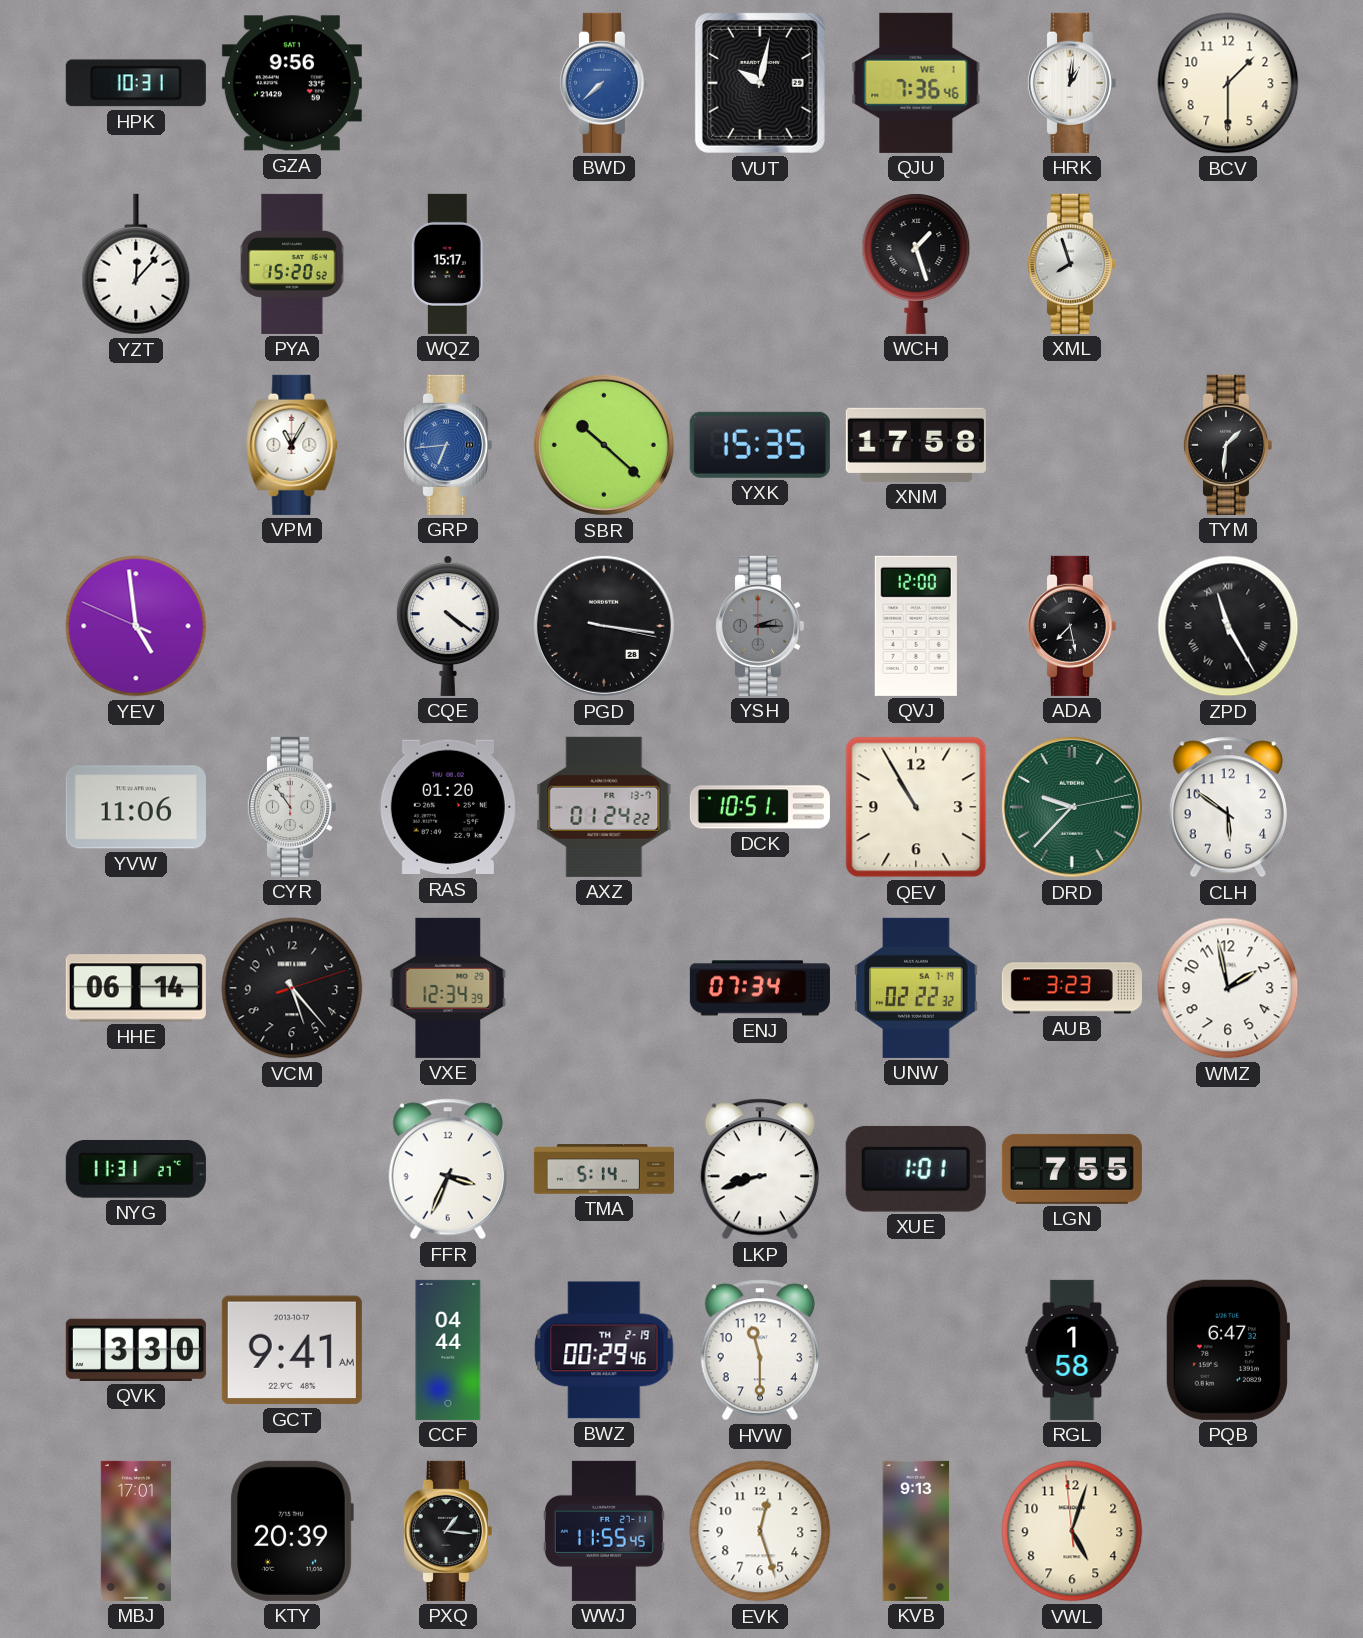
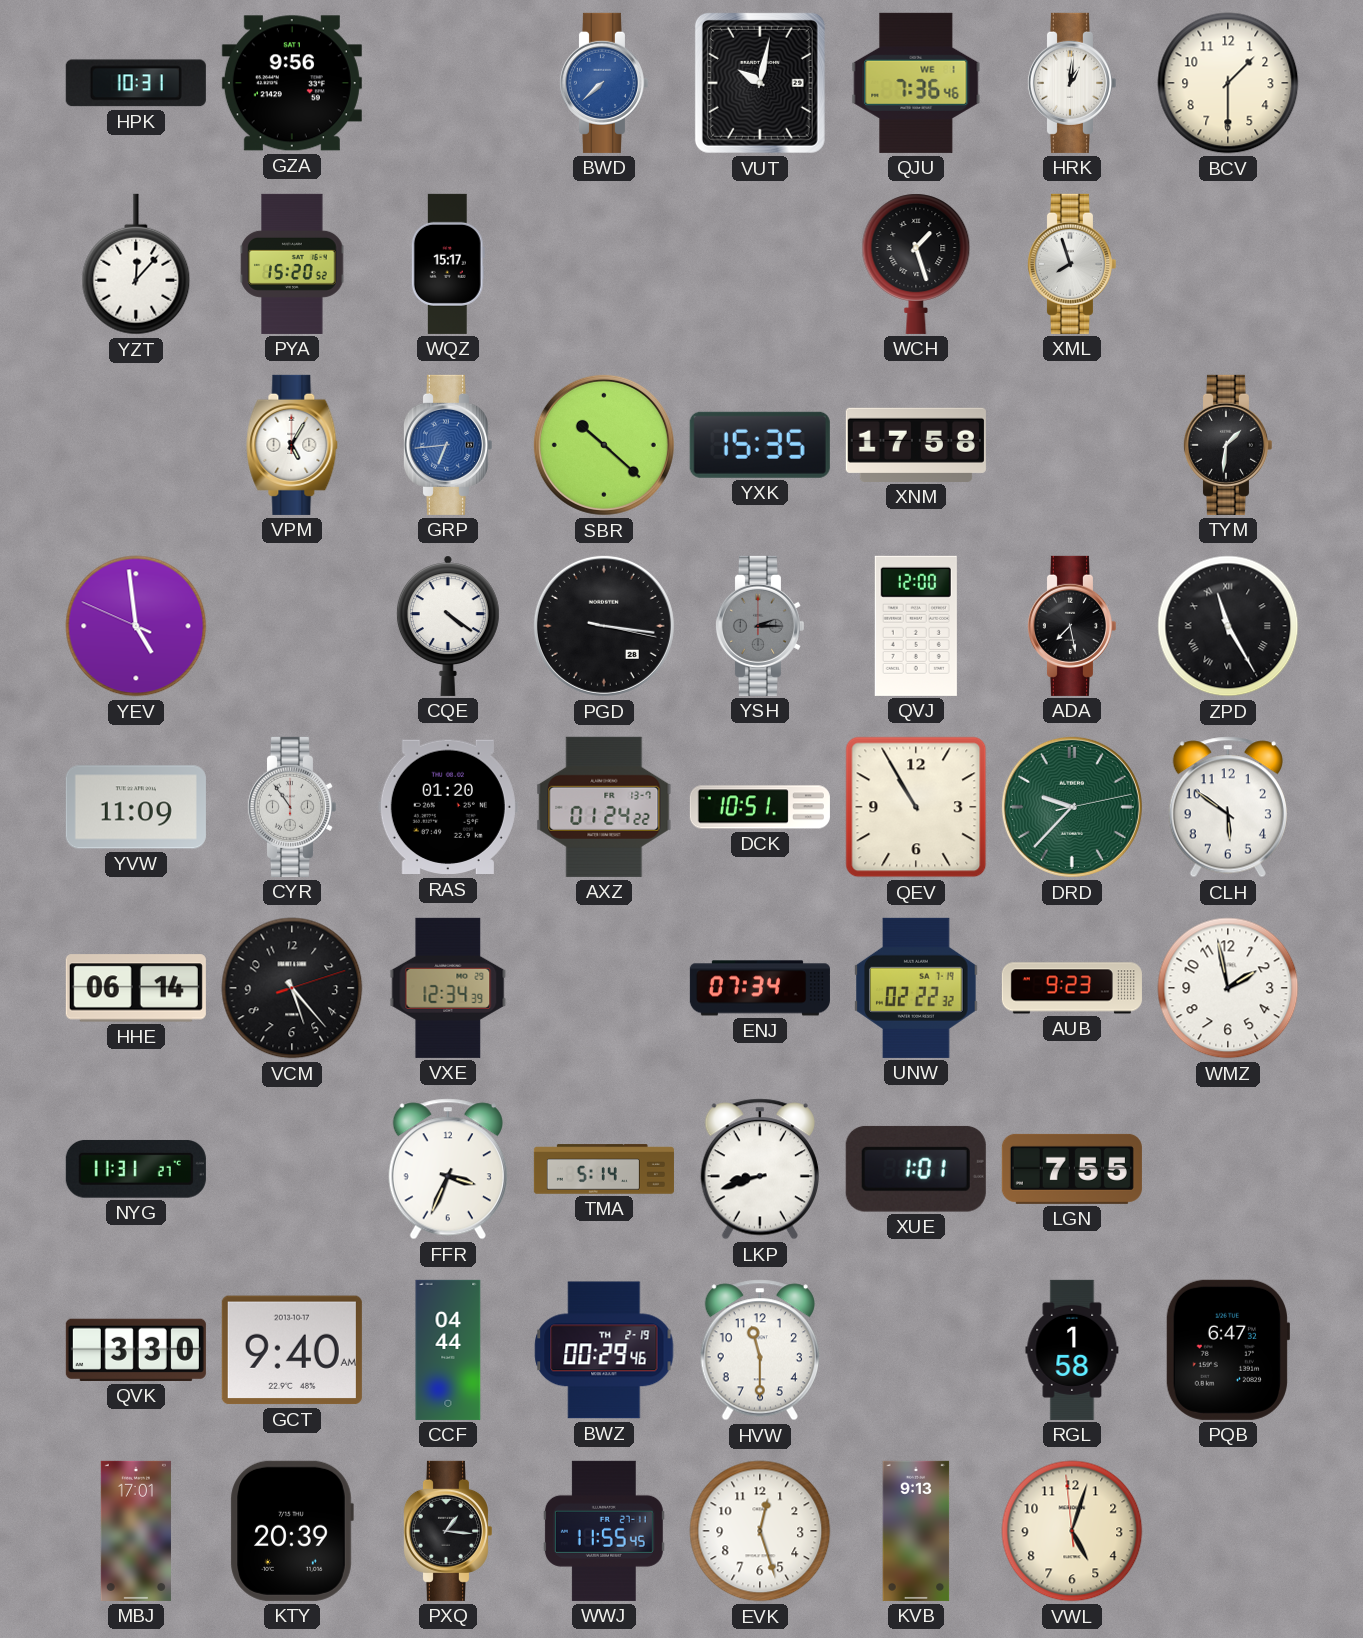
VPM: 11:05 -> 5:05
YVW: 11:06 -> 11:09
AUB: 3:23 -> 9:23
GCT: 9:41 -> 9:40
